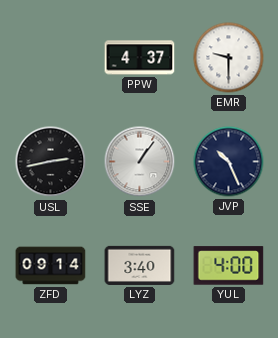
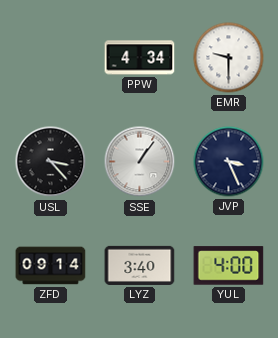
PPW: 4:37 -> 4:34
USL: 2:43 -> 3:23
JVP: 10:26 -> 3:26
